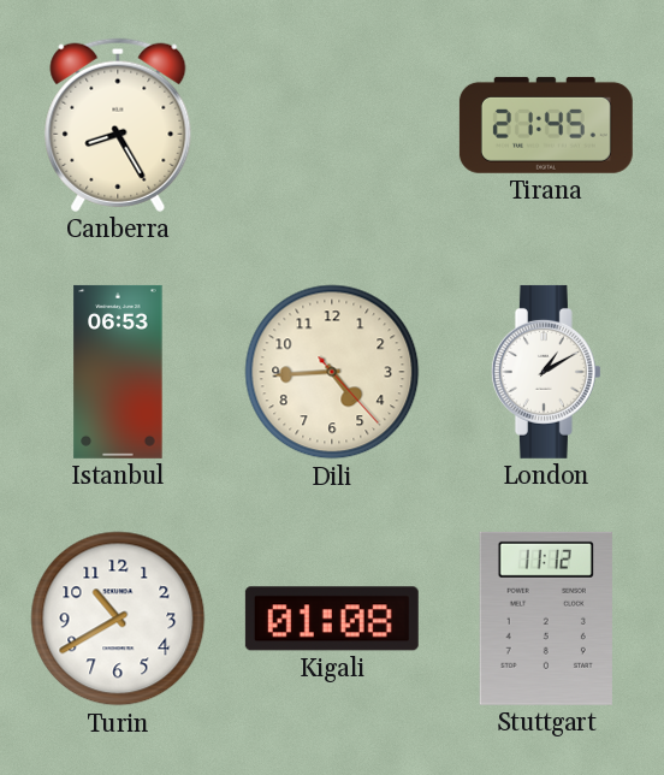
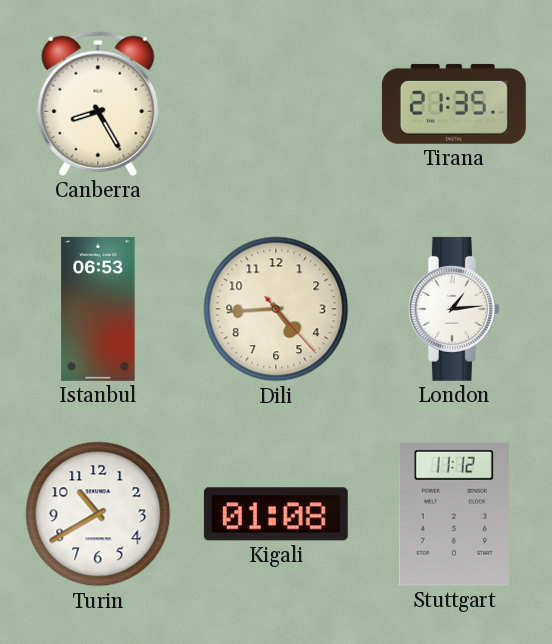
Tirana: 21:45 -> 21:35
London: 1:10 -> 1:14
